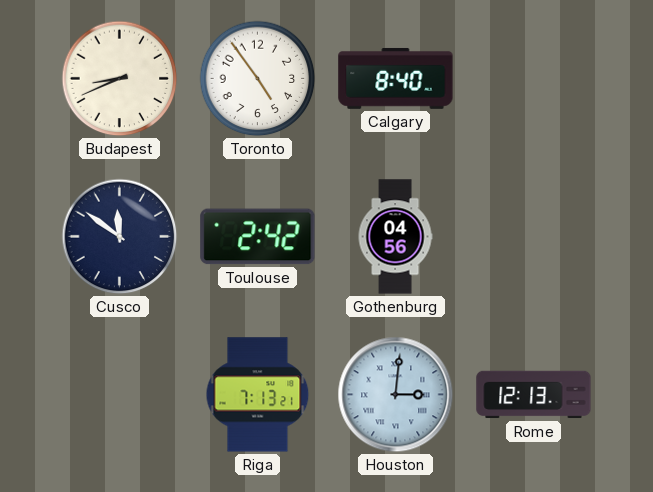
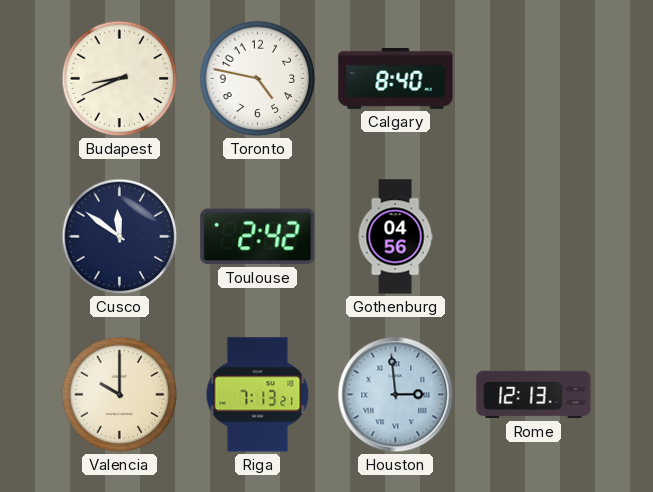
Toronto: 4:54 -> 4:47
Valencia: none -> 10:00
Houston: 3:01 -> 2:59
